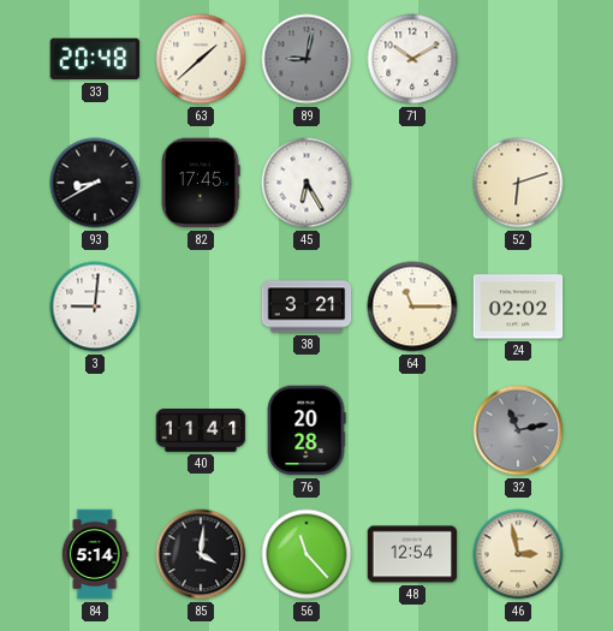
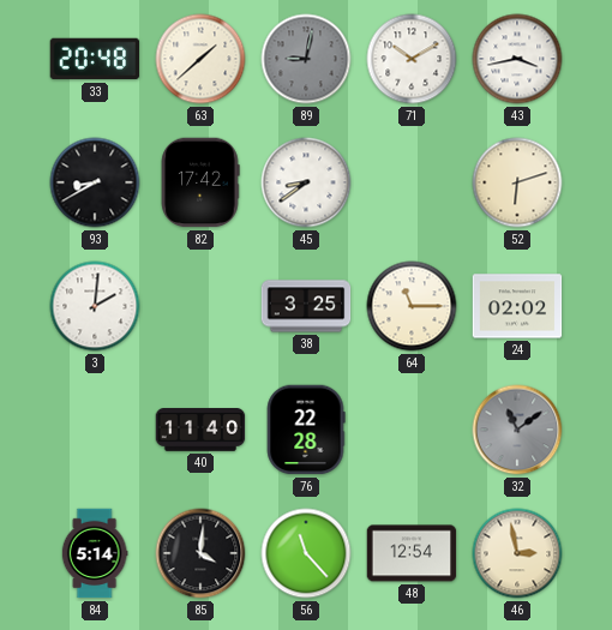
43: none -> 3:43
82: 17:45 -> 17:42
45: 6:25 -> 8:39
3: 9:01 -> 2:01
38: 3:21 -> 3:25
40: 11:41 -> 11:40
76: 20:28 -> 22:28
32: 11:13 -> 11:09
